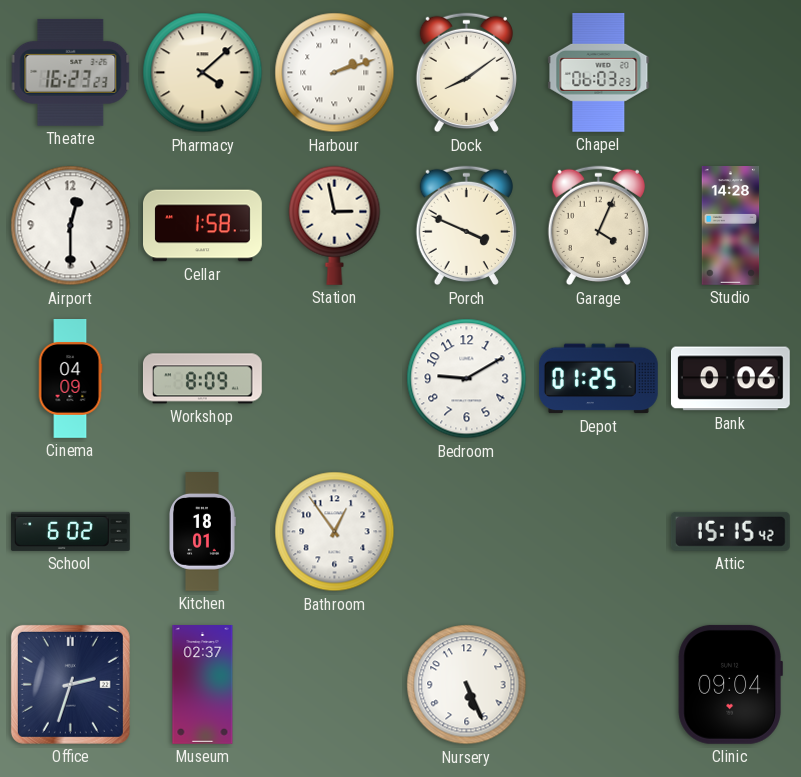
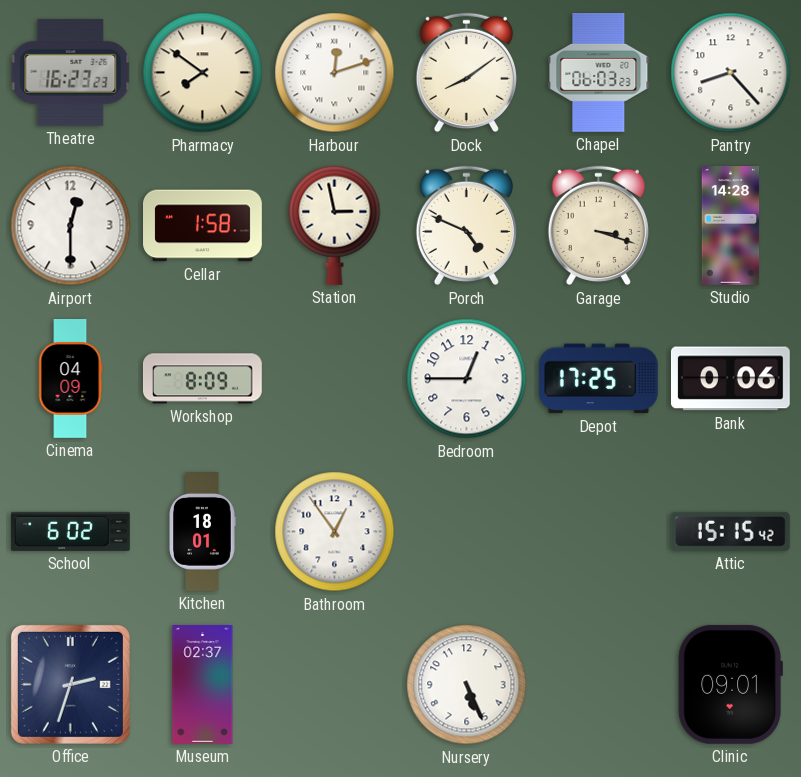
Pharmacy: 4:08 -> 7:51
Harbour: 2:12 -> 12:12
Pantry: none -> 8:23
Porch: 3:49 -> 4:49
Garage: 4:04 -> 3:18
Bedroom: 9:10 -> 12:45
Depot: 01:25 -> 17:25
Clinic: 09:04 -> 09:01
